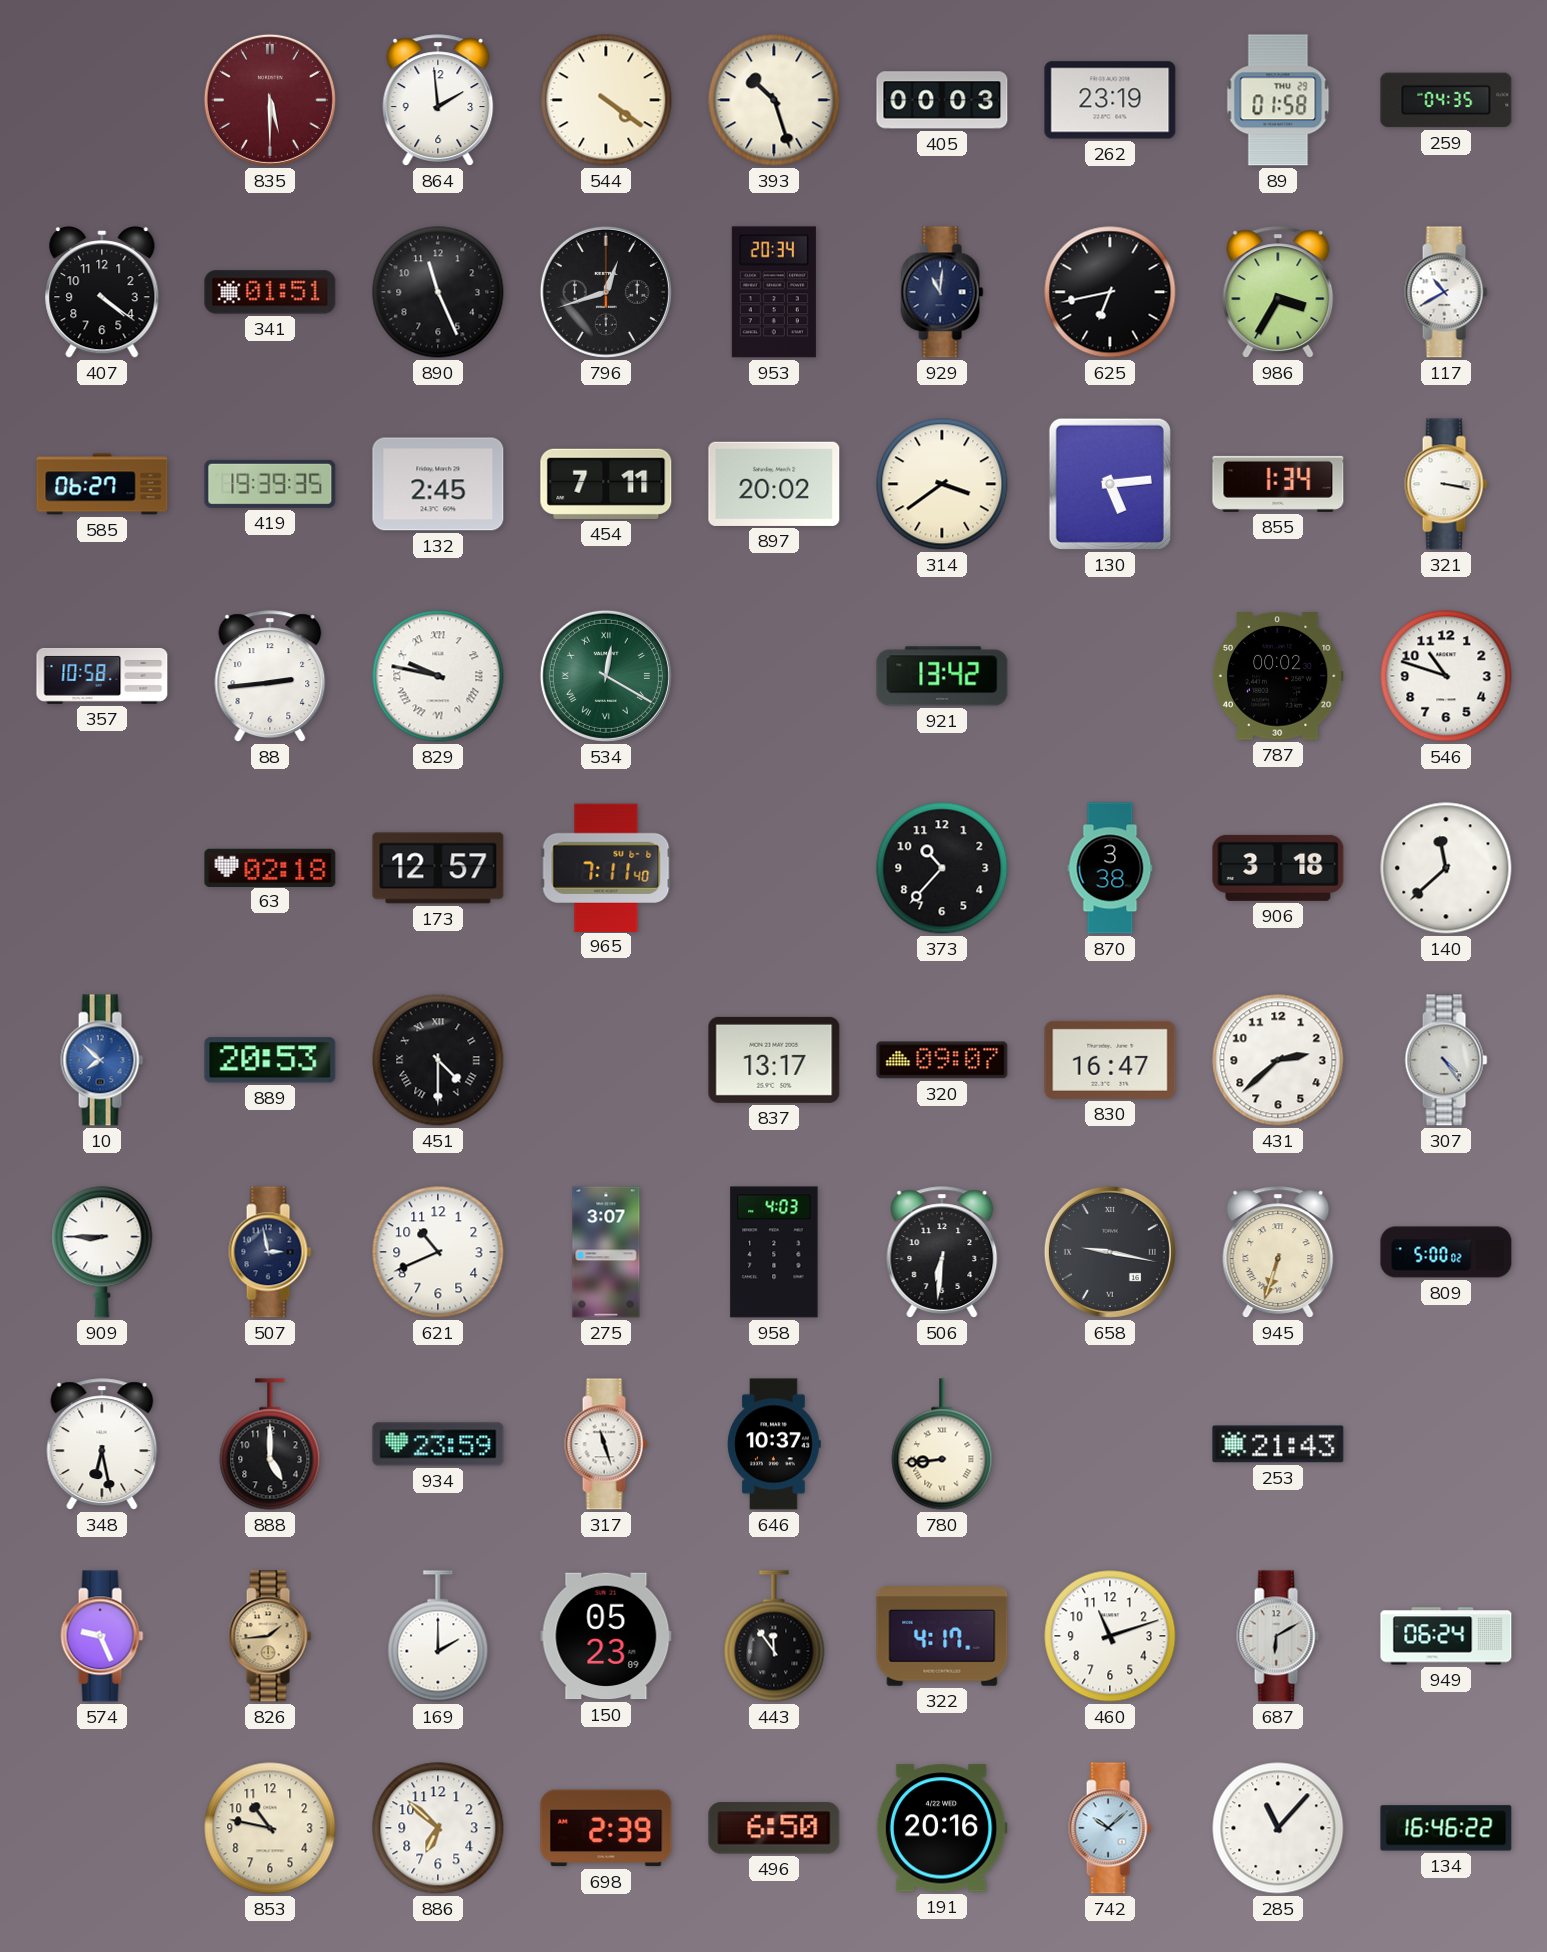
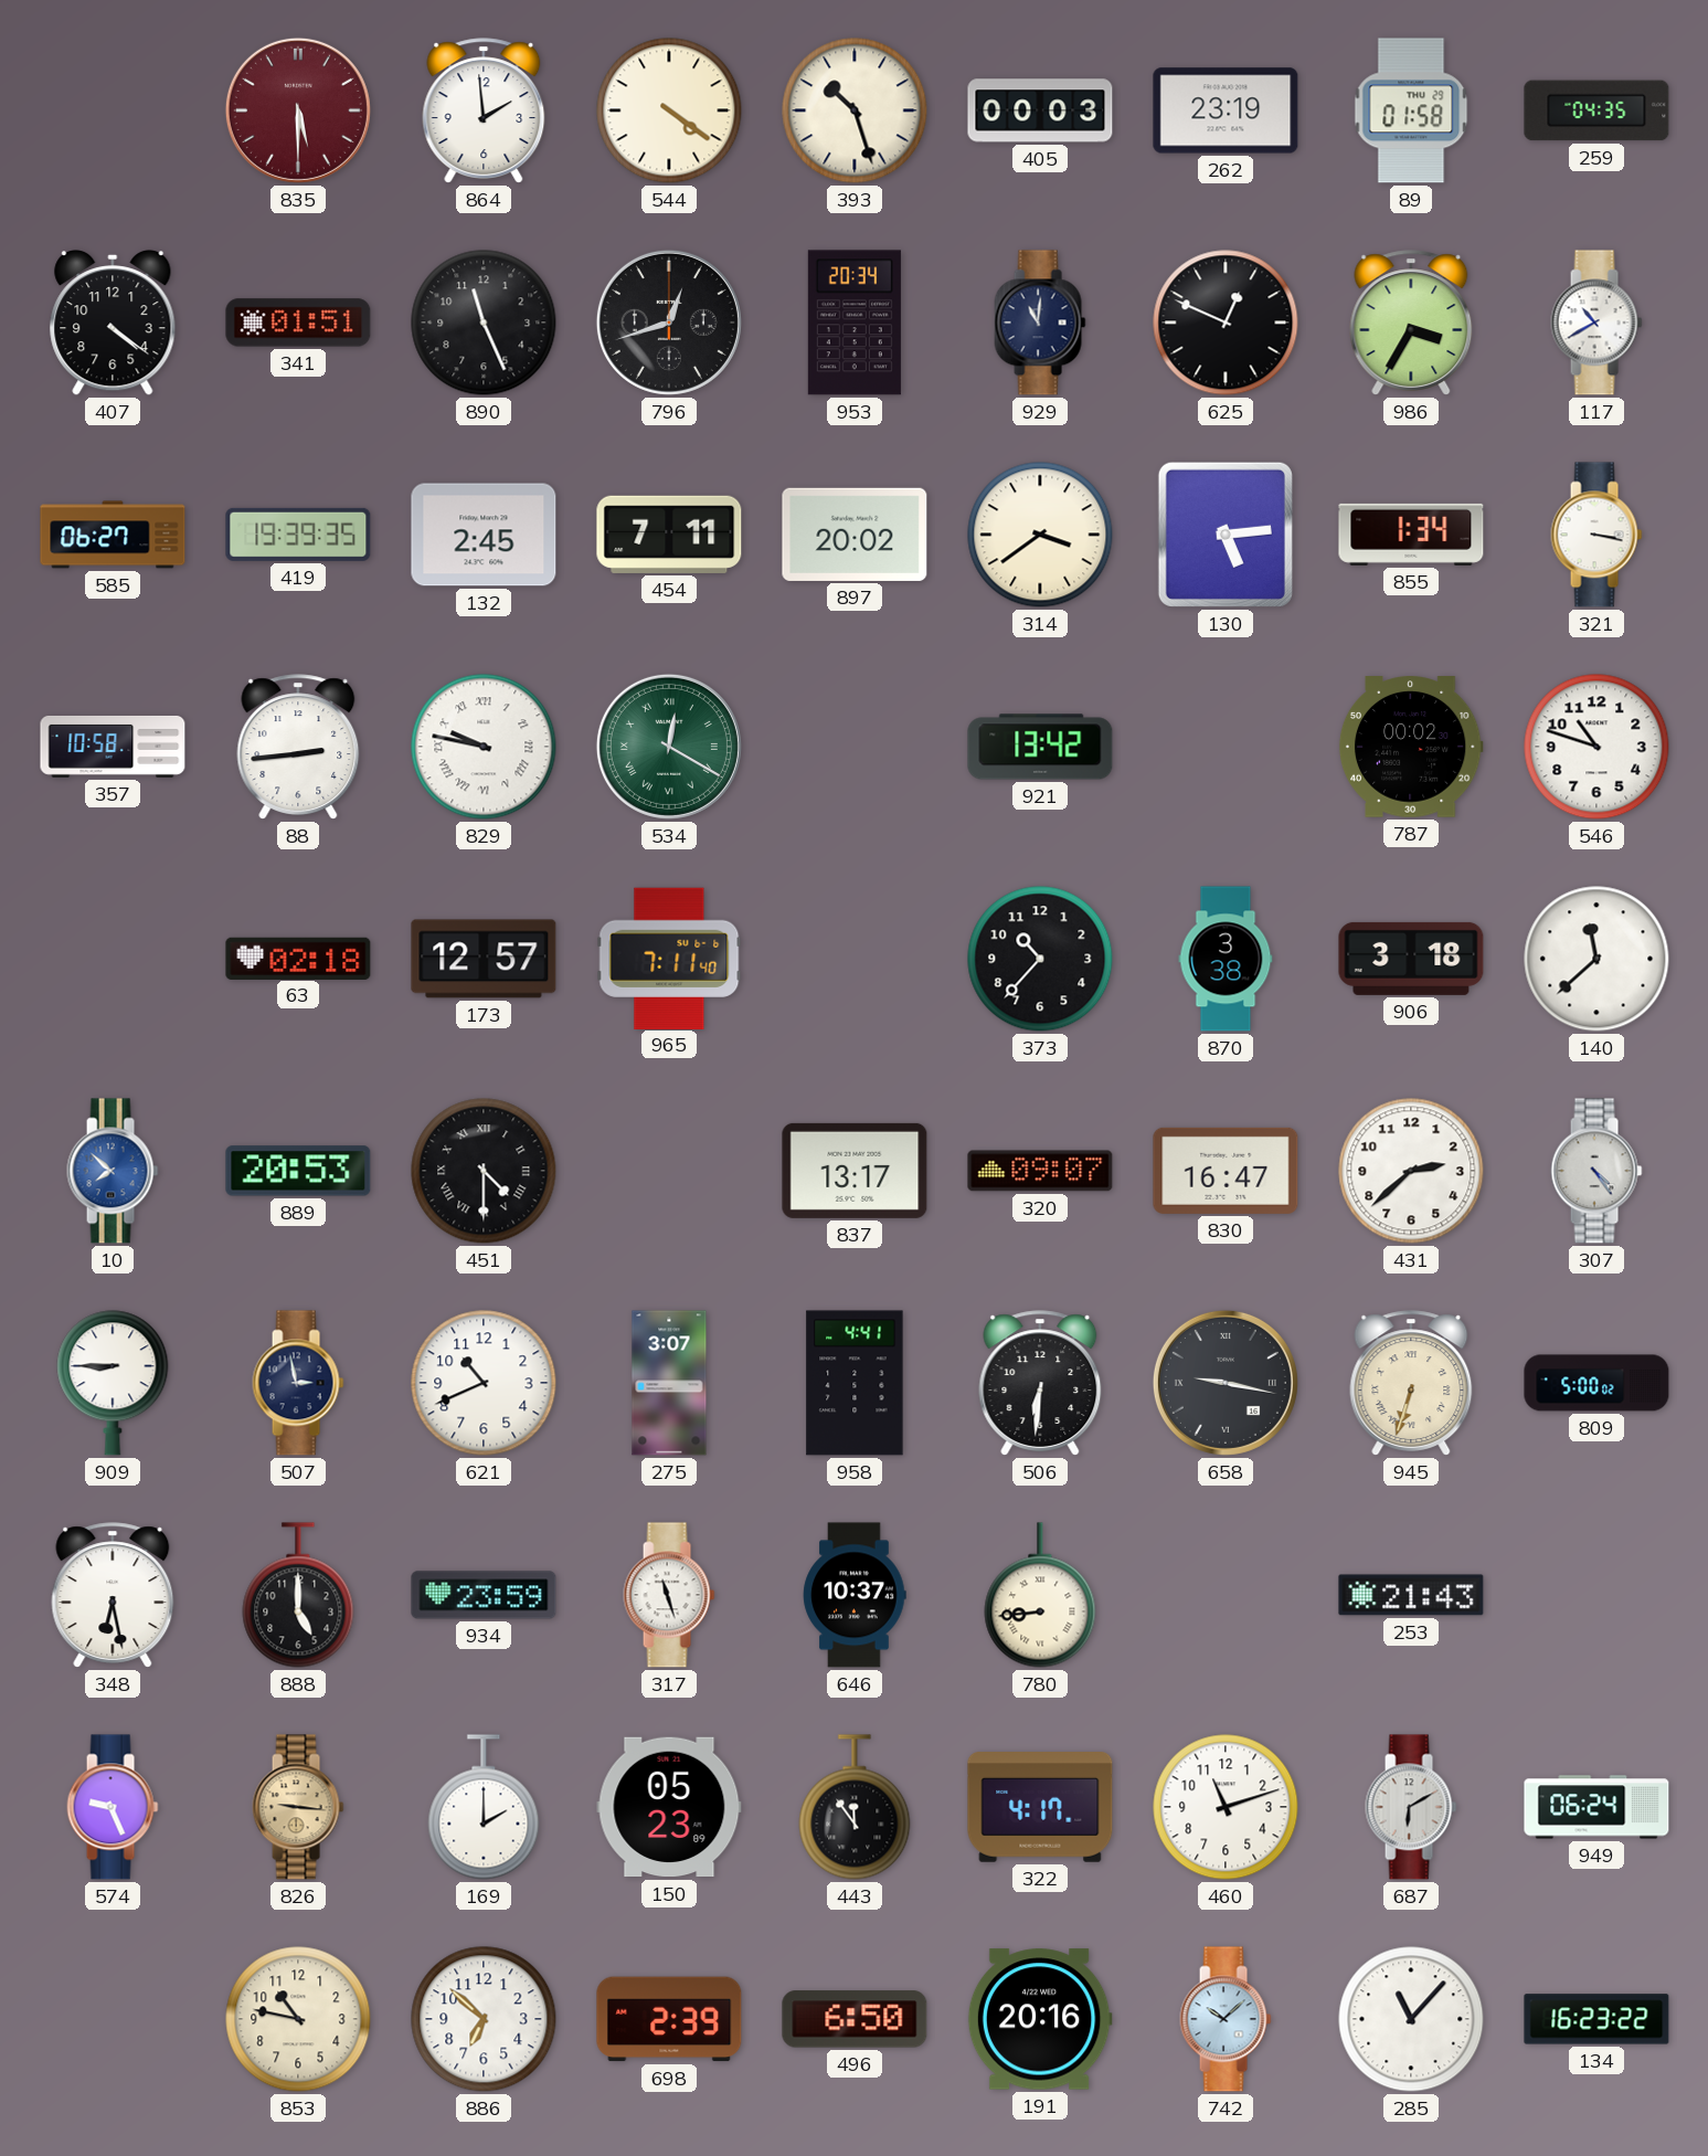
625: 6:43 -> 12:49
958: 4:03 -> 4:41
826: 1:44 -> 9:16
134: 16:46 -> 16:23
